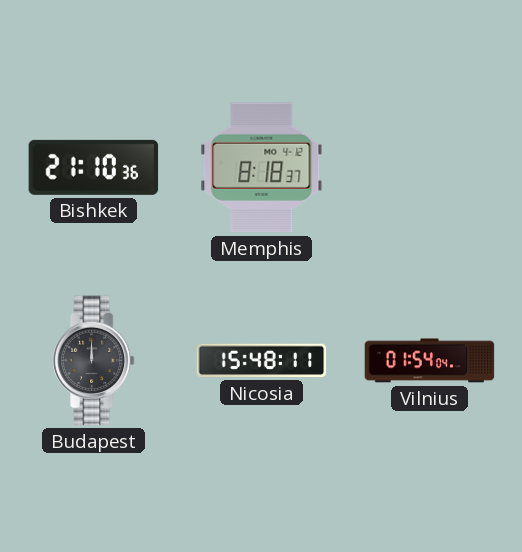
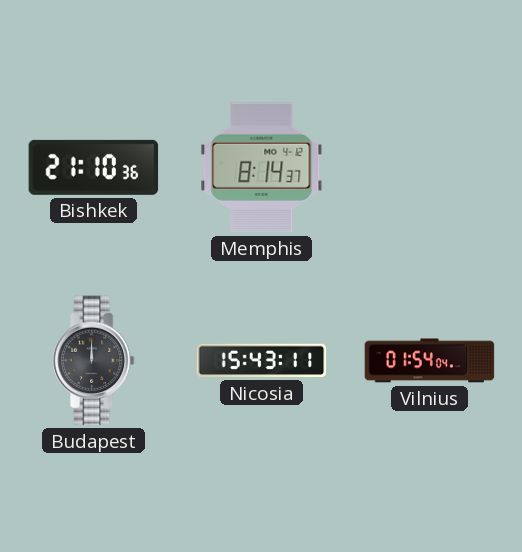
Memphis: 8:18 -> 8:14
Nicosia: 15:48 -> 15:43
